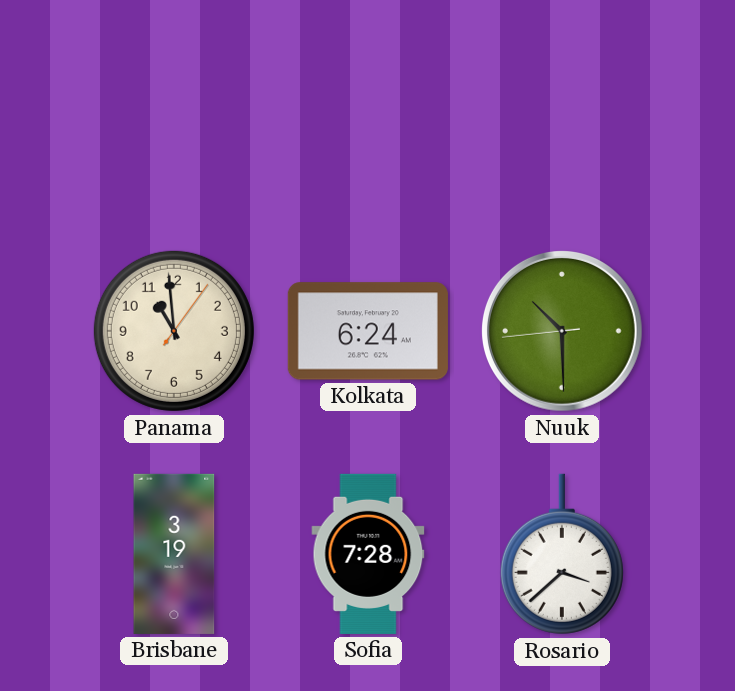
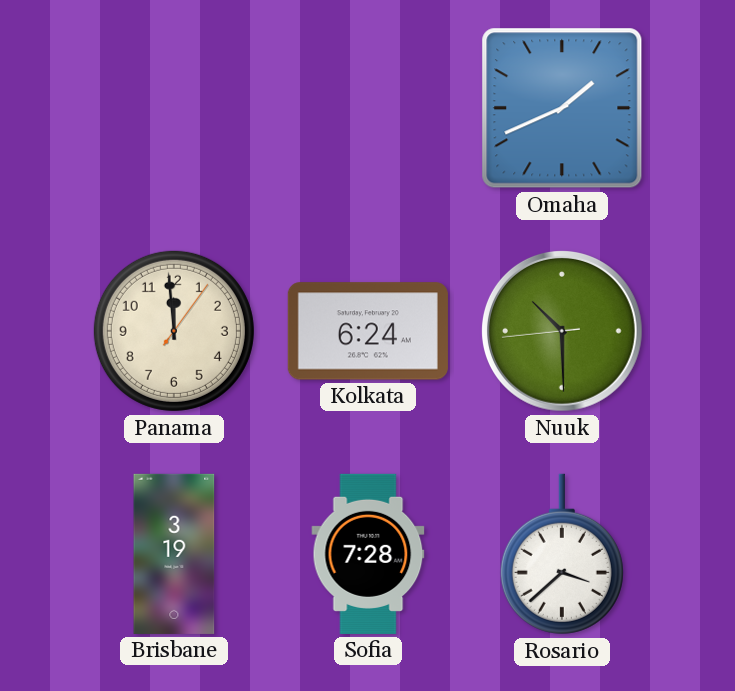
Omaha: none -> 1:41
Panama: 10:59 -> 11:59
